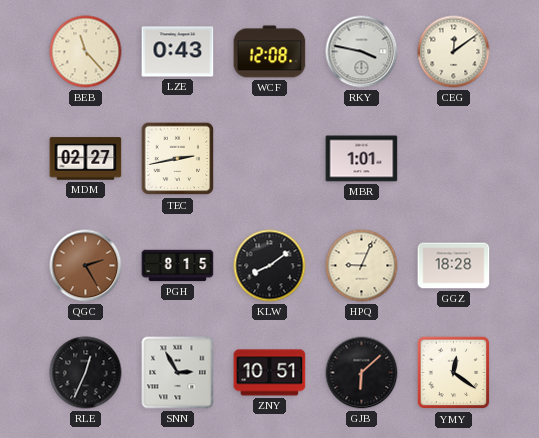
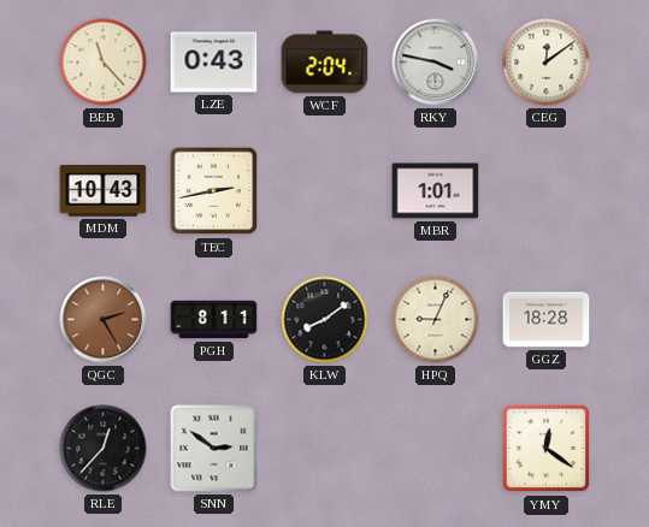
WCF: 12:08 -> 2:04
MDM: 02:27 -> 10:43
PGH: 8:15 -> 8:11
RLE: 12:34 -> 12:37
SNN: 2:55 -> 2:51
ZNY: 10:51 -> none
GJB: 6:08 -> none
